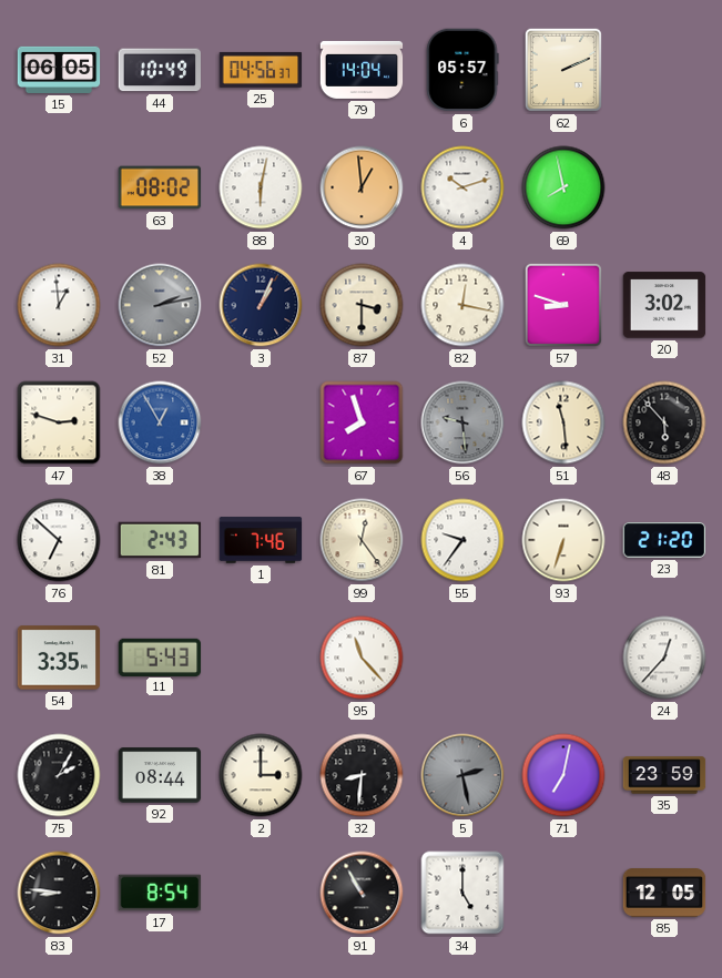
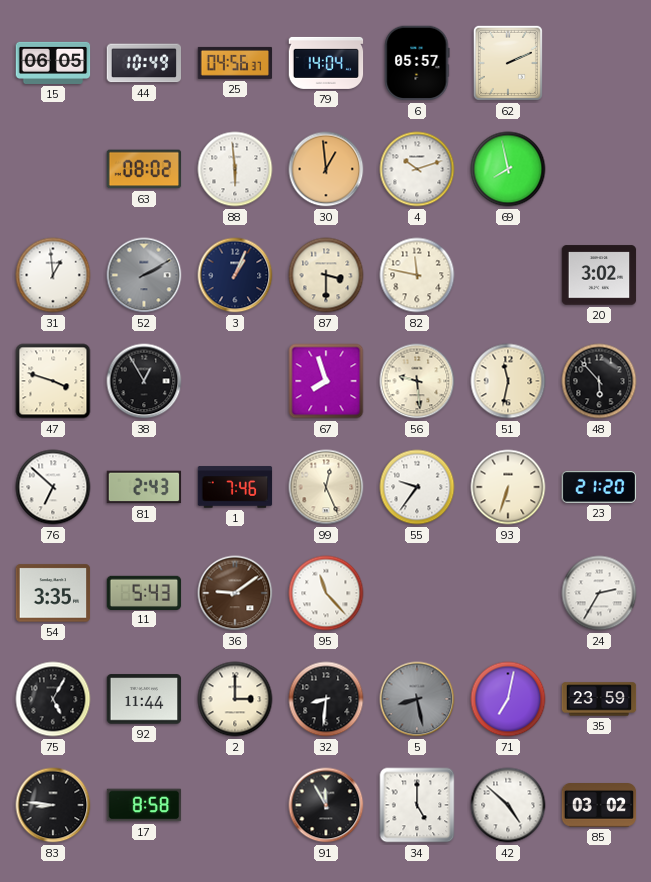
88: 6:02 -> 5:59
52: 2:13 -> 2:10
82: 12:17 -> 11:47
57: 8:48 -> none
47: 2:48 -> 3:48
38 dial: blue -> black
56 dial: grey -> cream
51: 11:29 -> 11:32
99: 12:24 -> 12:26
36: none -> 9:09
24: 12:37 -> 2:35
75: 2:05 -> 5:05
92: 08:44 -> 11:44
5: 2:28 -> 8:28
17: 8:54 -> 8:58
91: 10:55 -> 11:55
42: none -> 4:52
85: 12:05 -> 03:02
